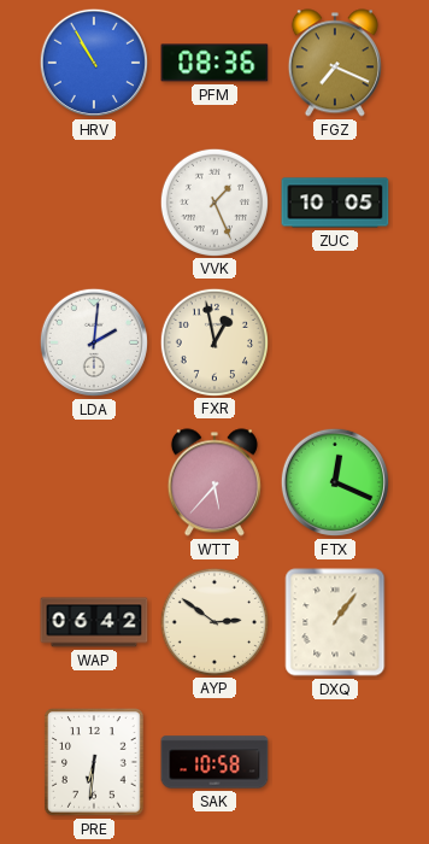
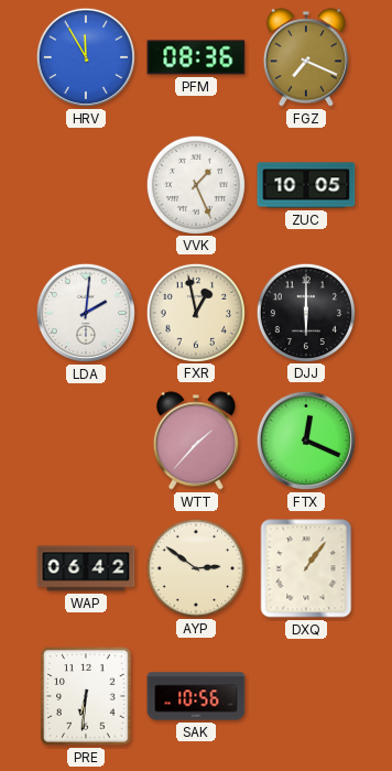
HRV: 10:55 -> 11:55
DJJ: none -> 6:00
WTT: 5:37 -> 1:37
SAK: 10:58 -> 10:56
